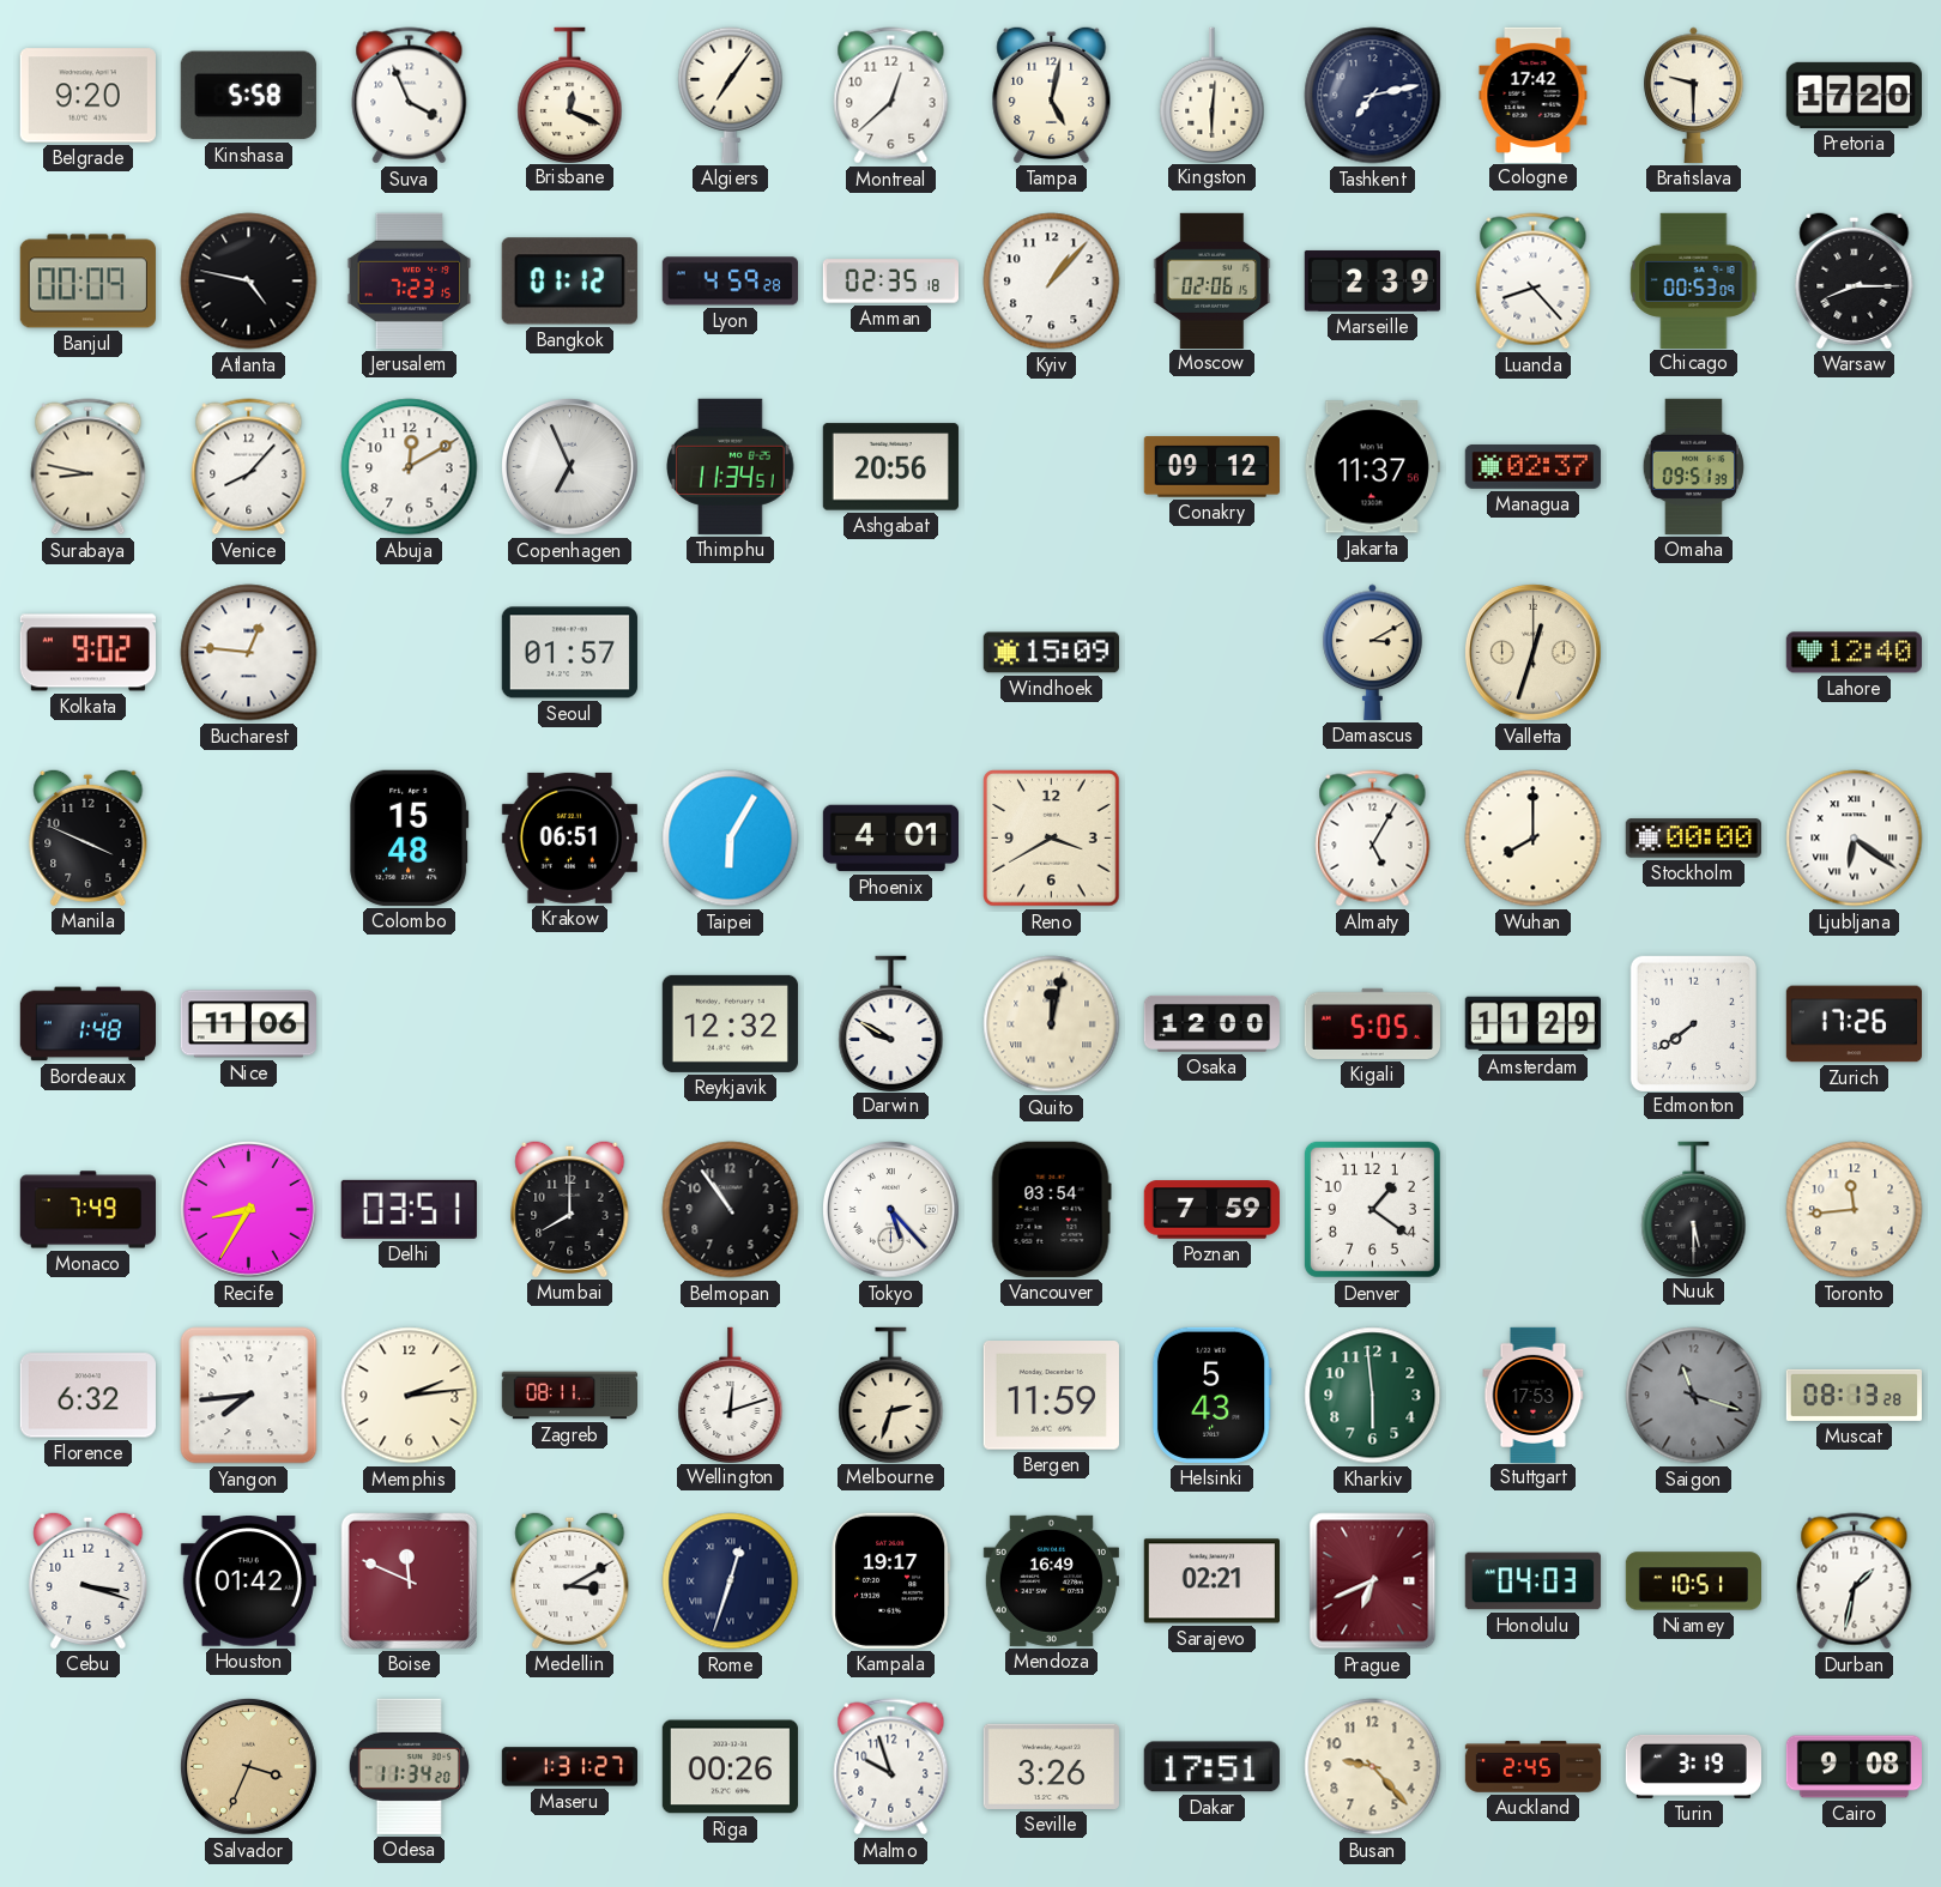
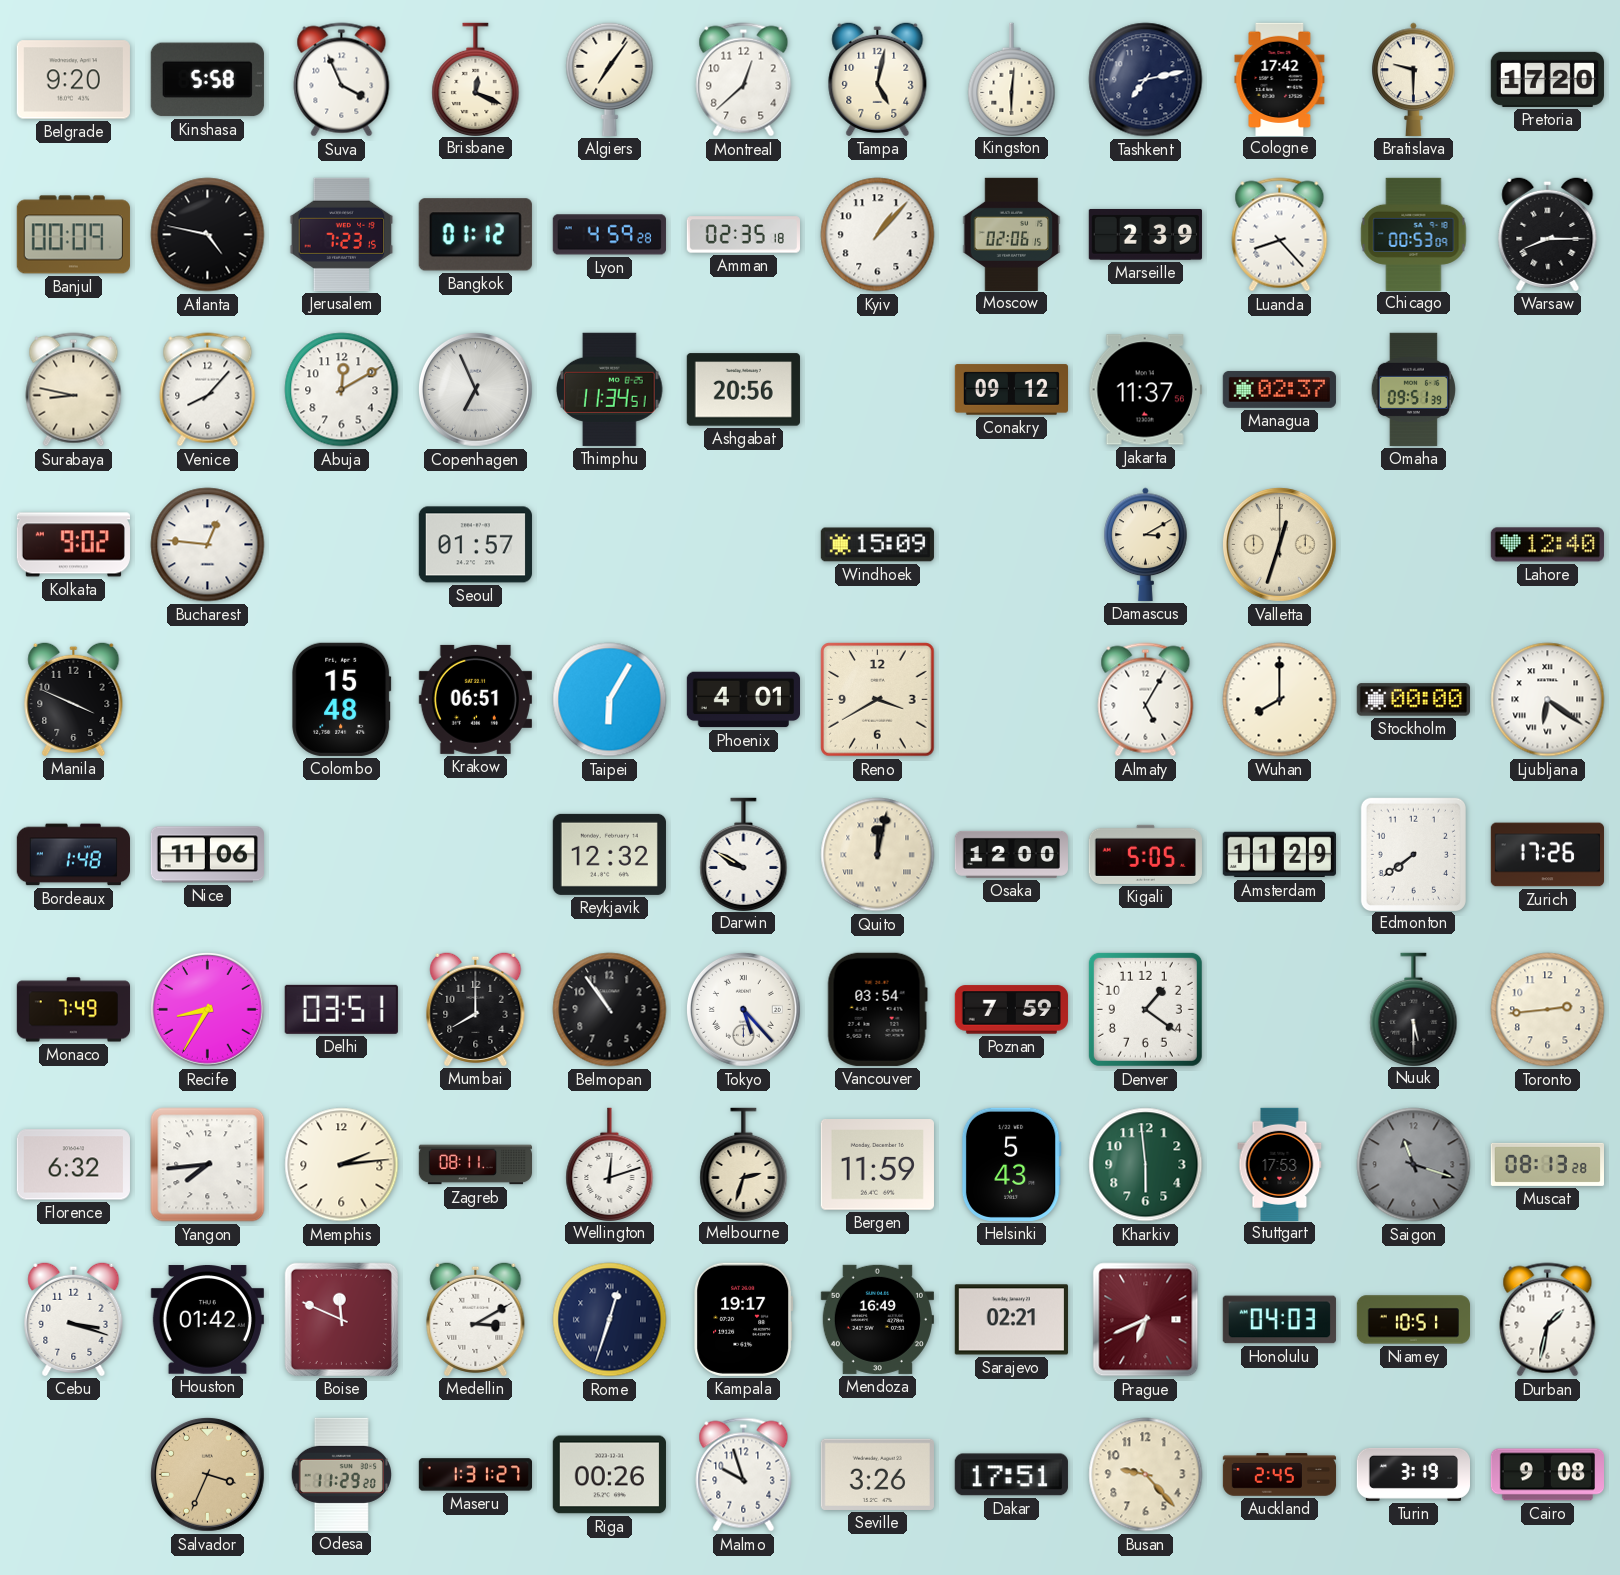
Toronto: 11:44 -> 2:44
Odesa: 11:34 -> 11:29
